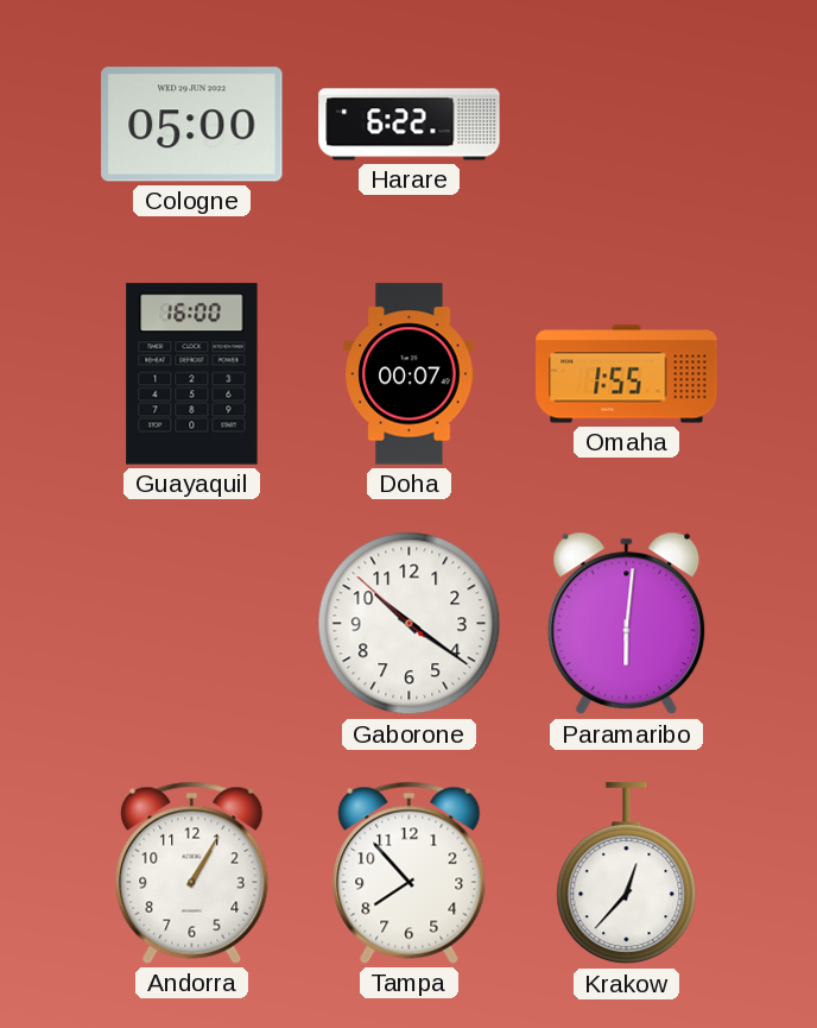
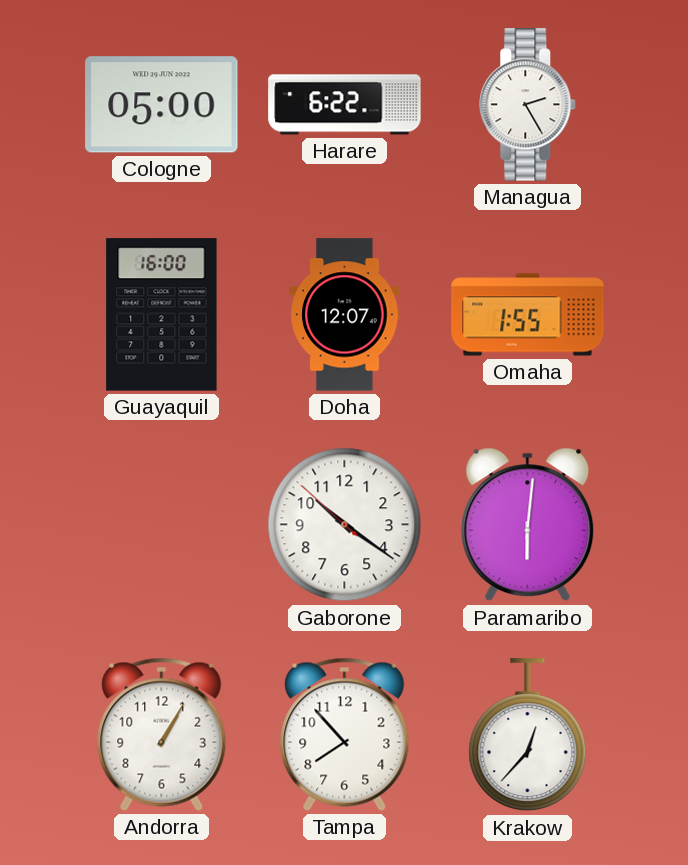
Managua: none -> 2:25
Doha: 00:07 -> 12:07
